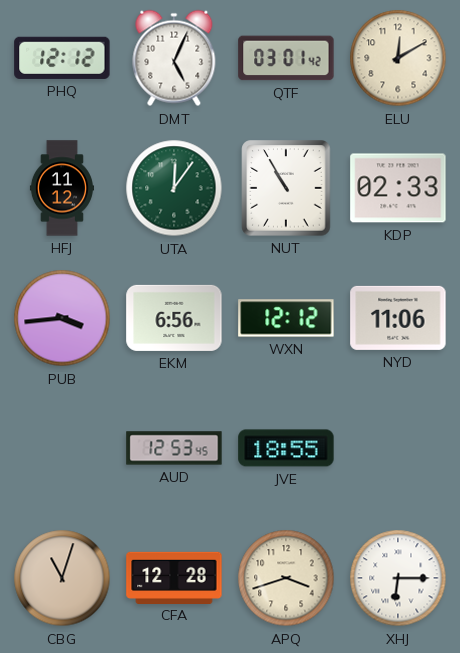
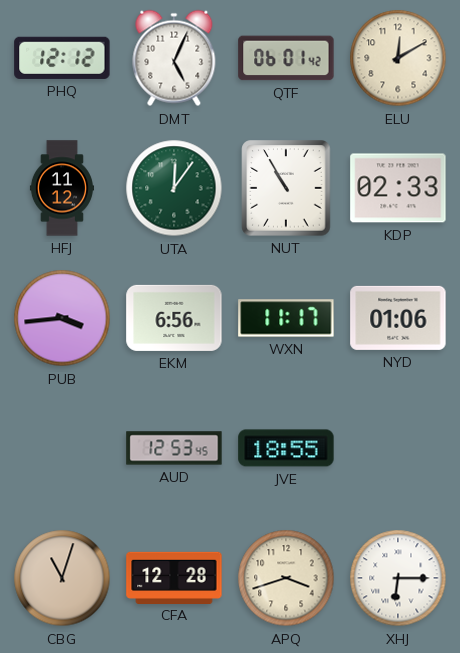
QTF: 03:01 -> 06:01
WXN: 12:12 -> 11:17
NYD: 11:06 -> 01:06
